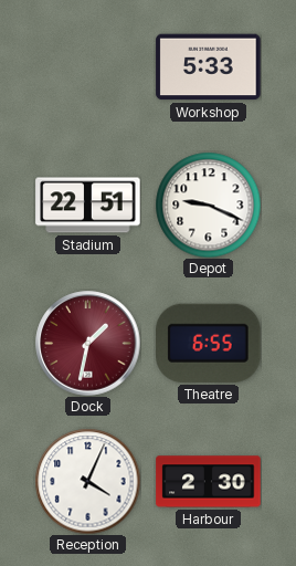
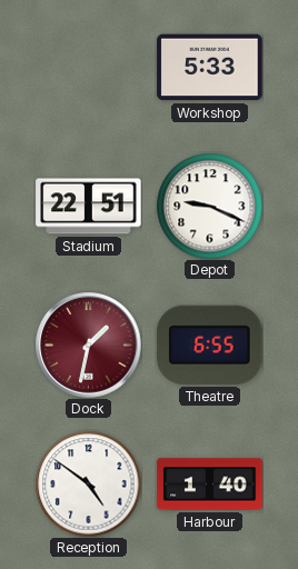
Reception: 4:04 -> 4:51
Harbour: 2:30 -> 1:40
